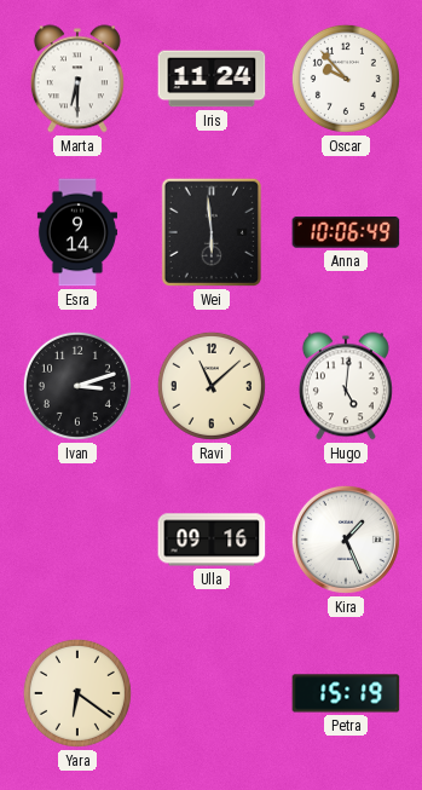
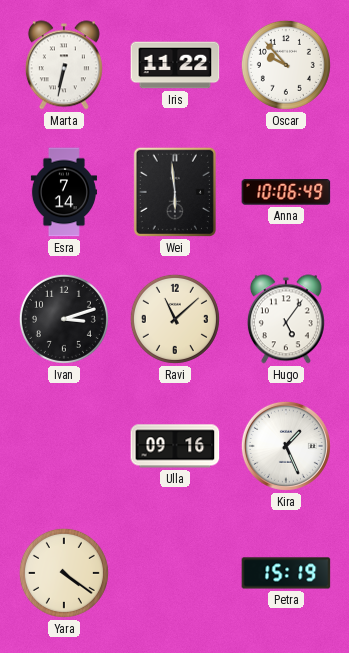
Marta: 6:30 -> 6:32
Iris: 11:24 -> 11:22
Esra: 9:14 -> 7:14
Hugo: 5:01 -> 5:06
Yara: 6:21 -> 4:21
